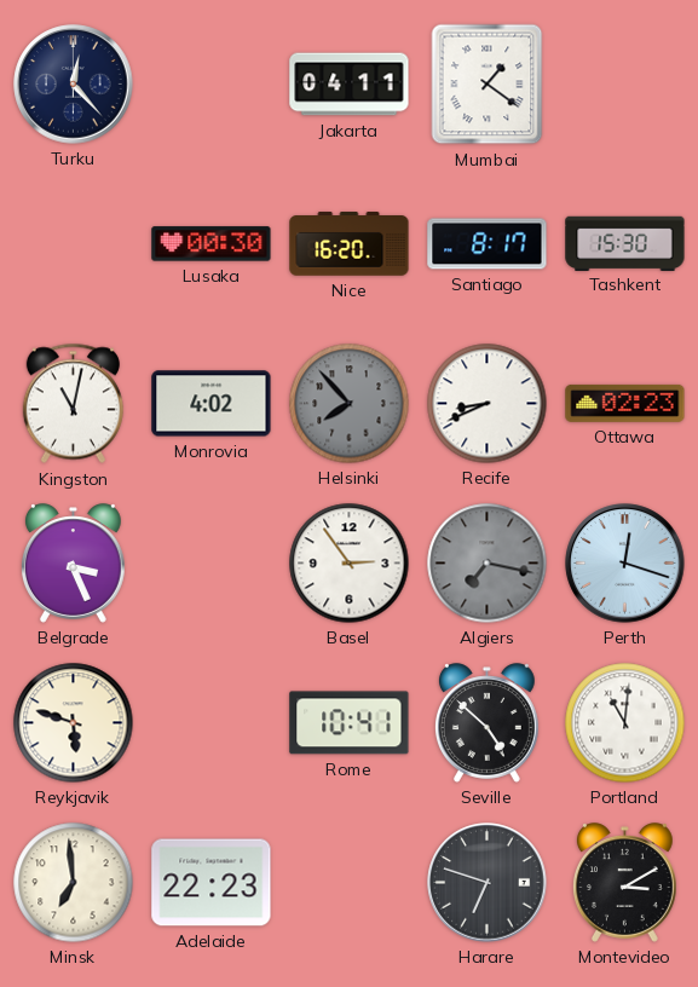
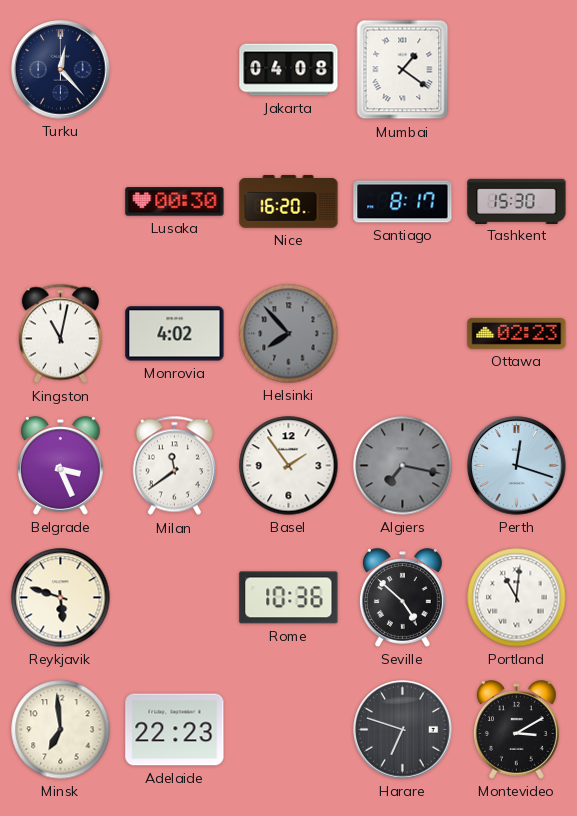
Jakarta: 04:11 -> 04:08
Recife: 8:41 -> none
Milan: none -> 11:39
Basel: 2:54 -> 1:54
Rome: 10:41 -> 10:36
